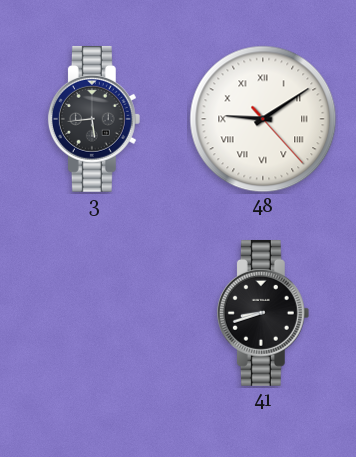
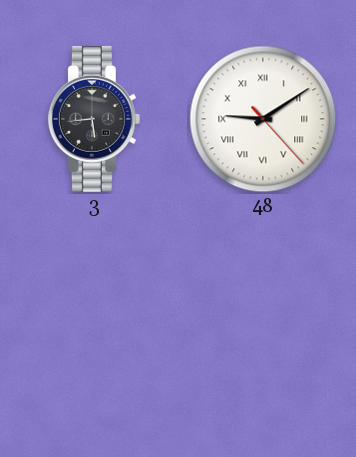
41: 8:42 -> none
